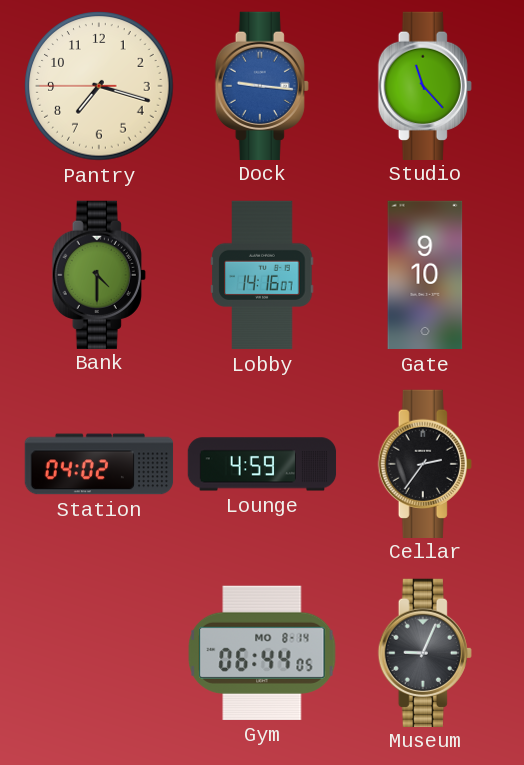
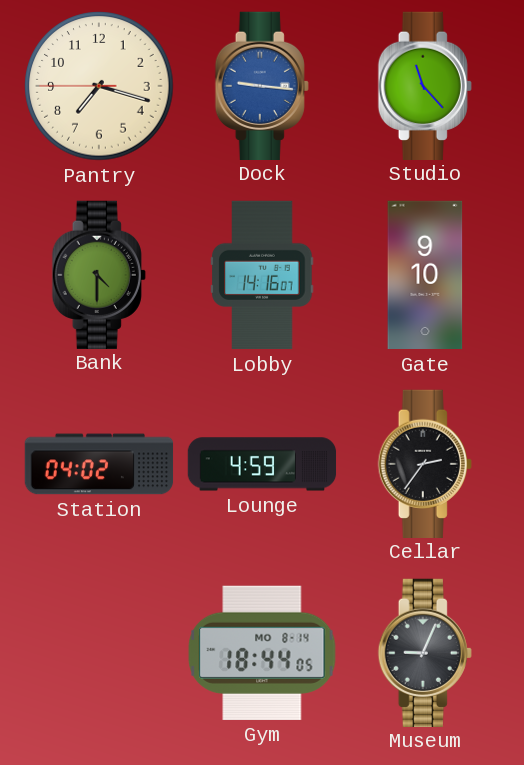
Gym: 06:44 -> 18:44
